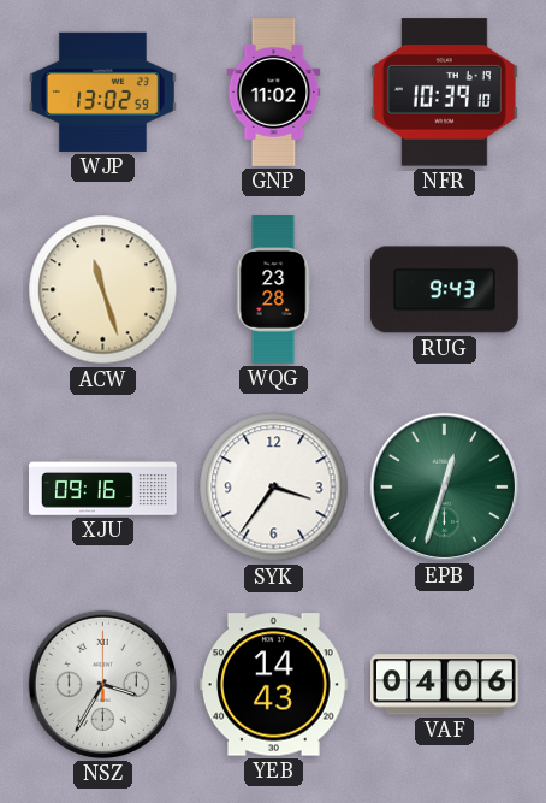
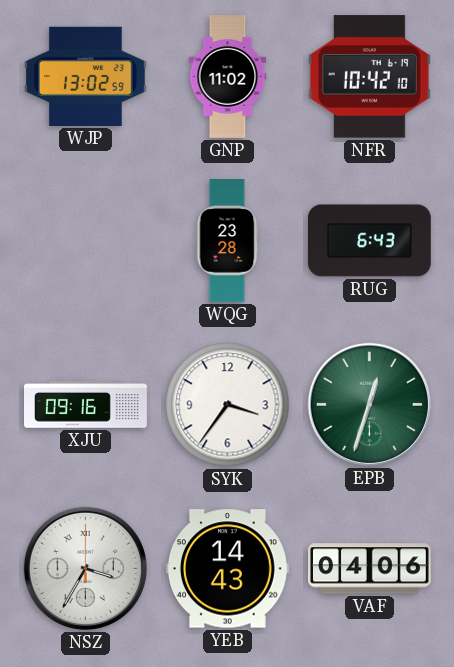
NFR: 10:39 -> 10:42
ACW: 11:27 -> none
RUG: 9:43 -> 6:43
